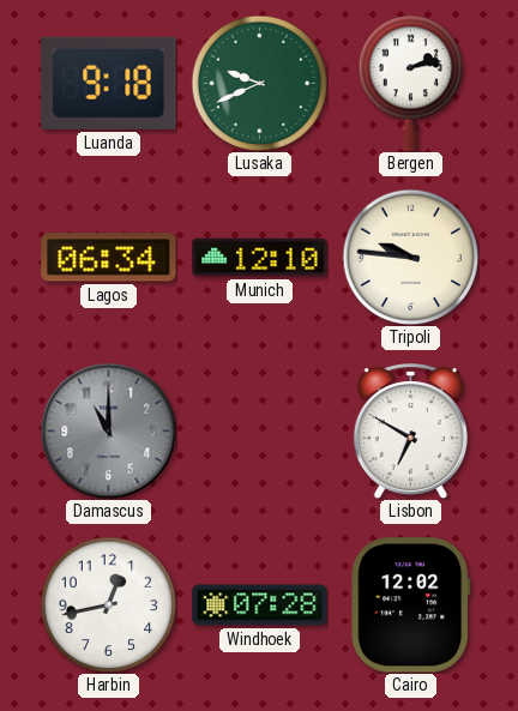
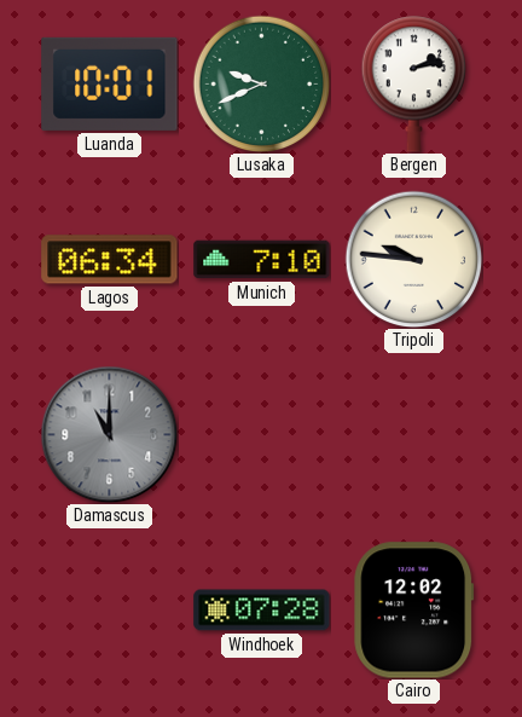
Luanda: 9:18 -> 10:01
Munich: 12:10 -> 7:10
Lisbon: 6:50 -> none
Harbin: 12:43 -> none
